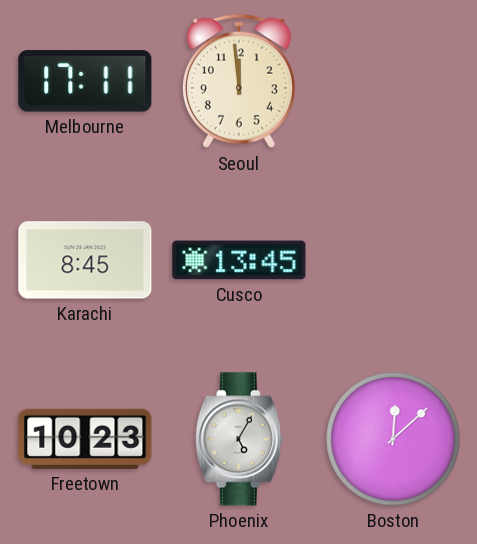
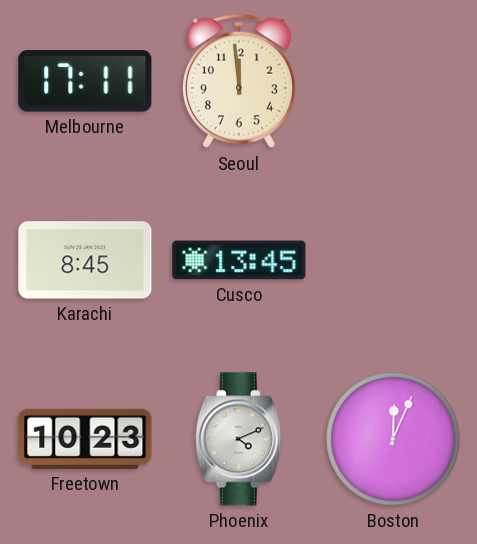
Phoenix: 5:05 -> 4:11
Boston: 12:08 -> 12:04
